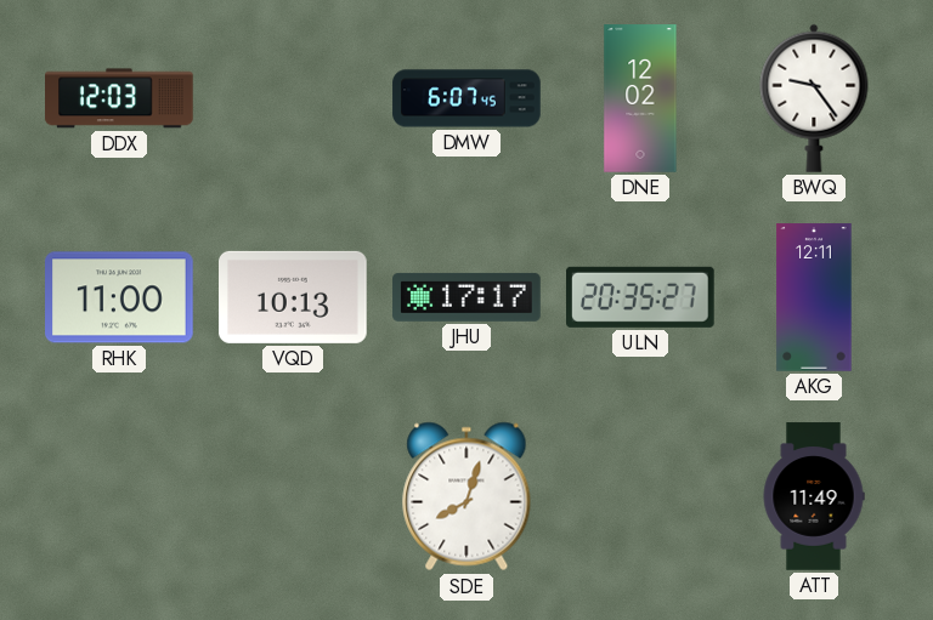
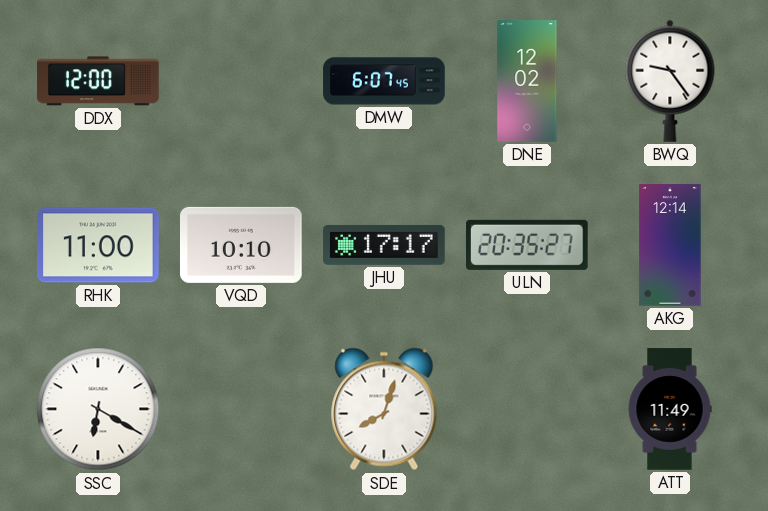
DDX: 12:03 -> 12:00
VQD: 10:13 -> 10:10
AKG: 12:11 -> 12:14
SSC: none -> 6:20
